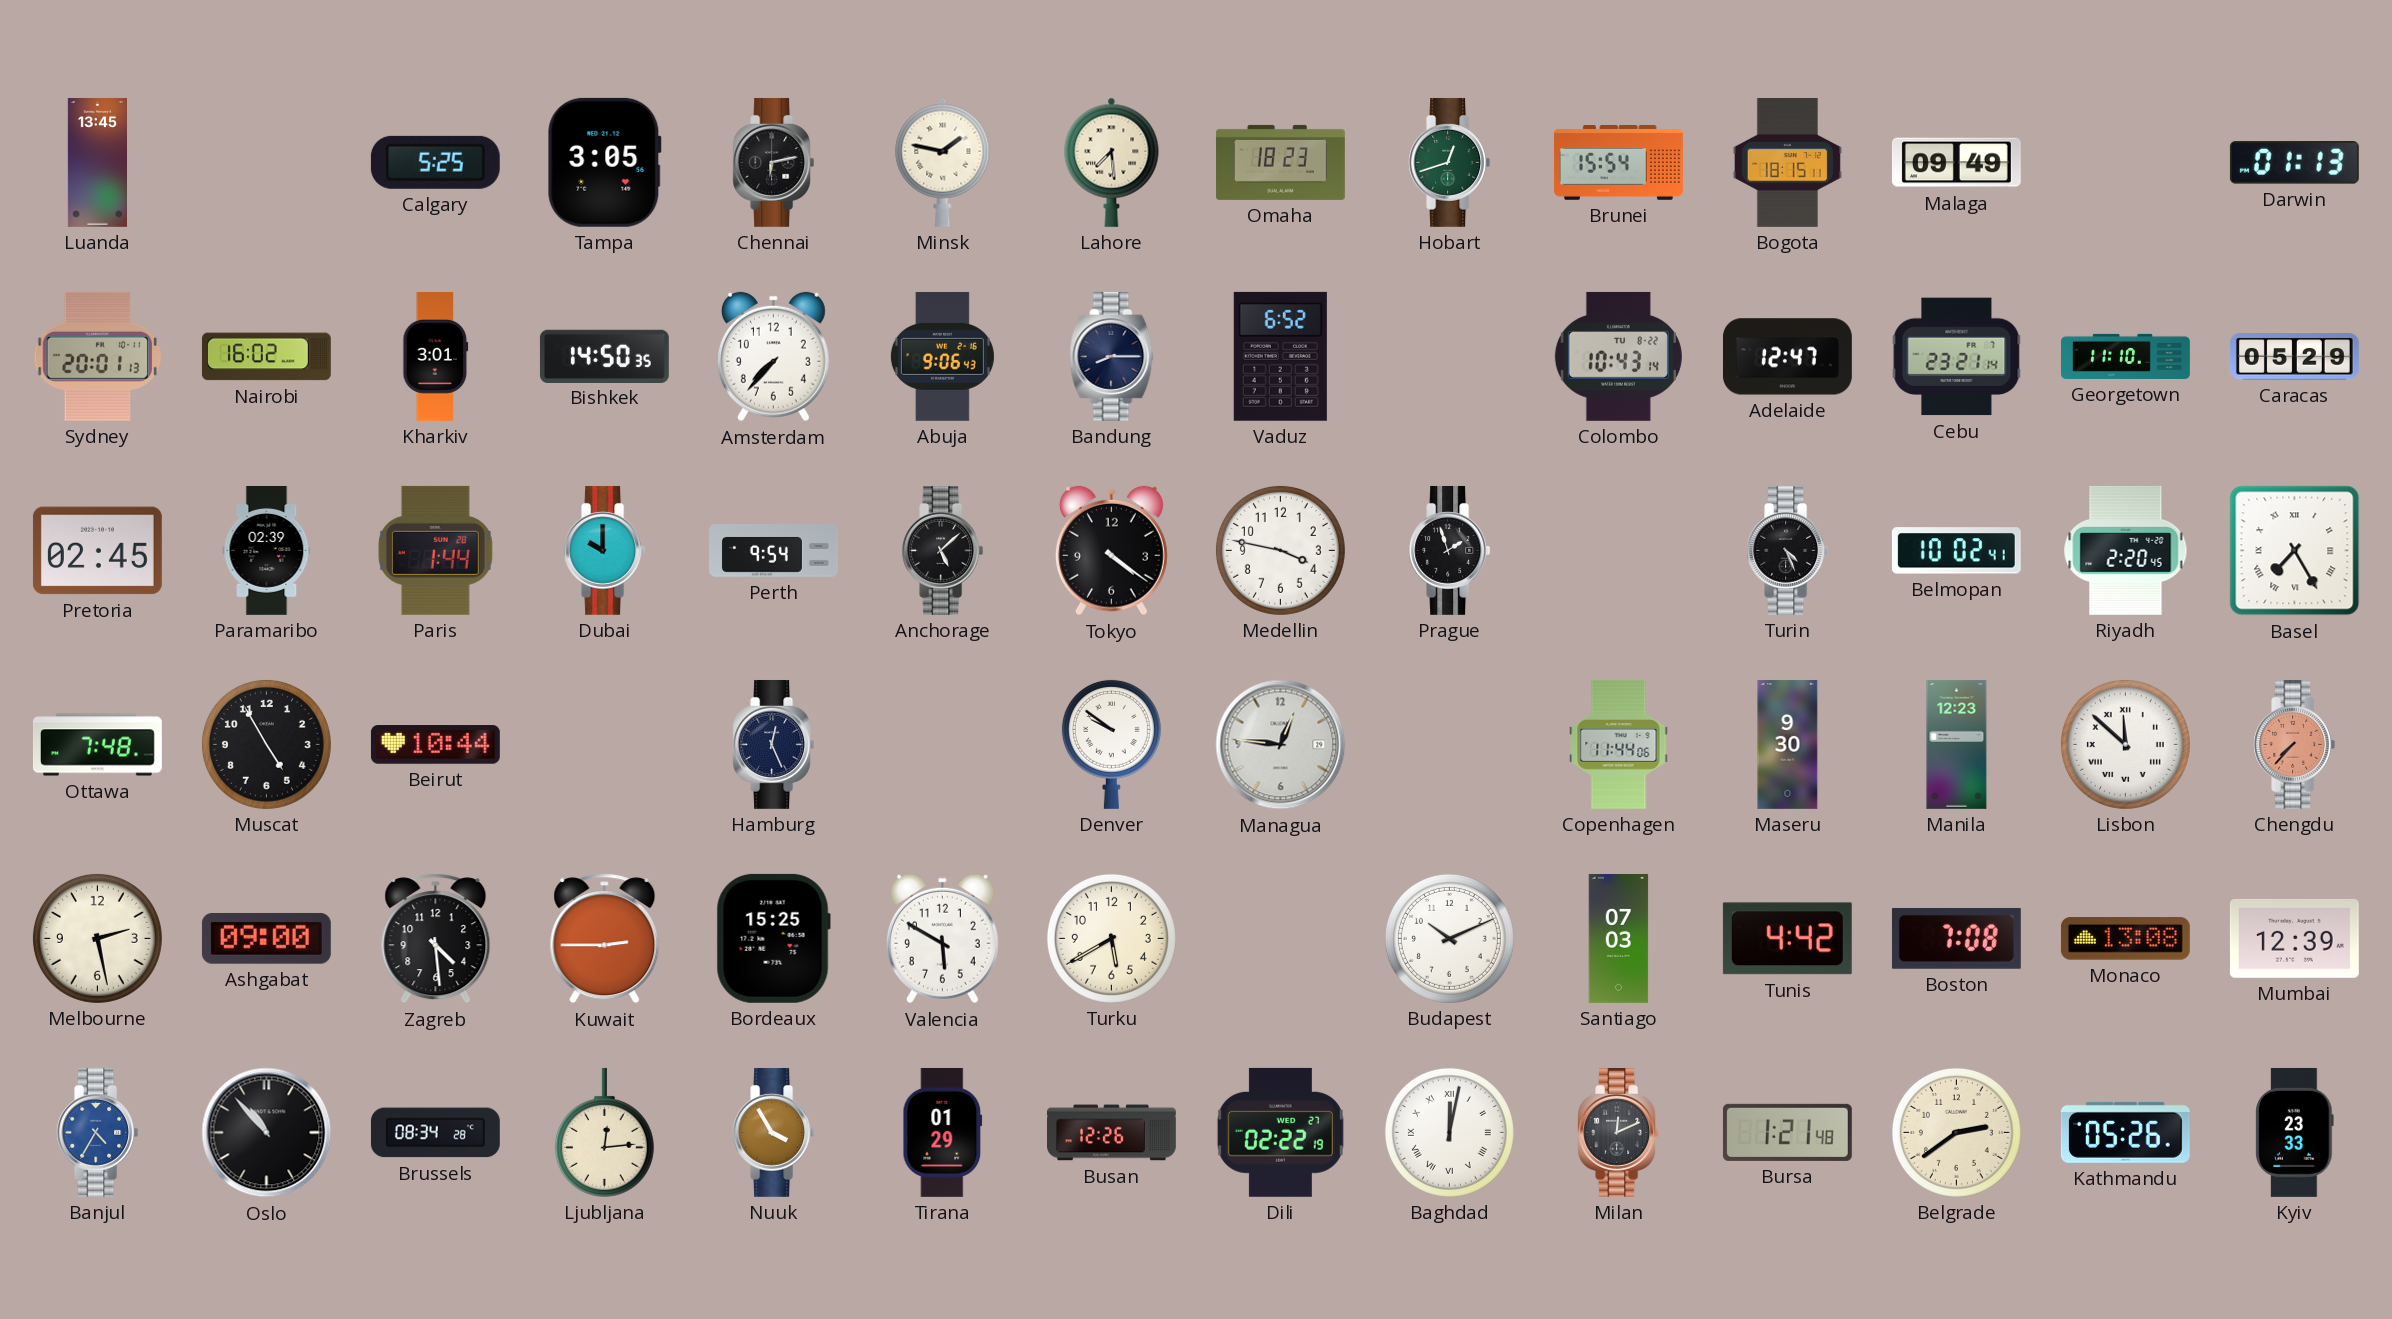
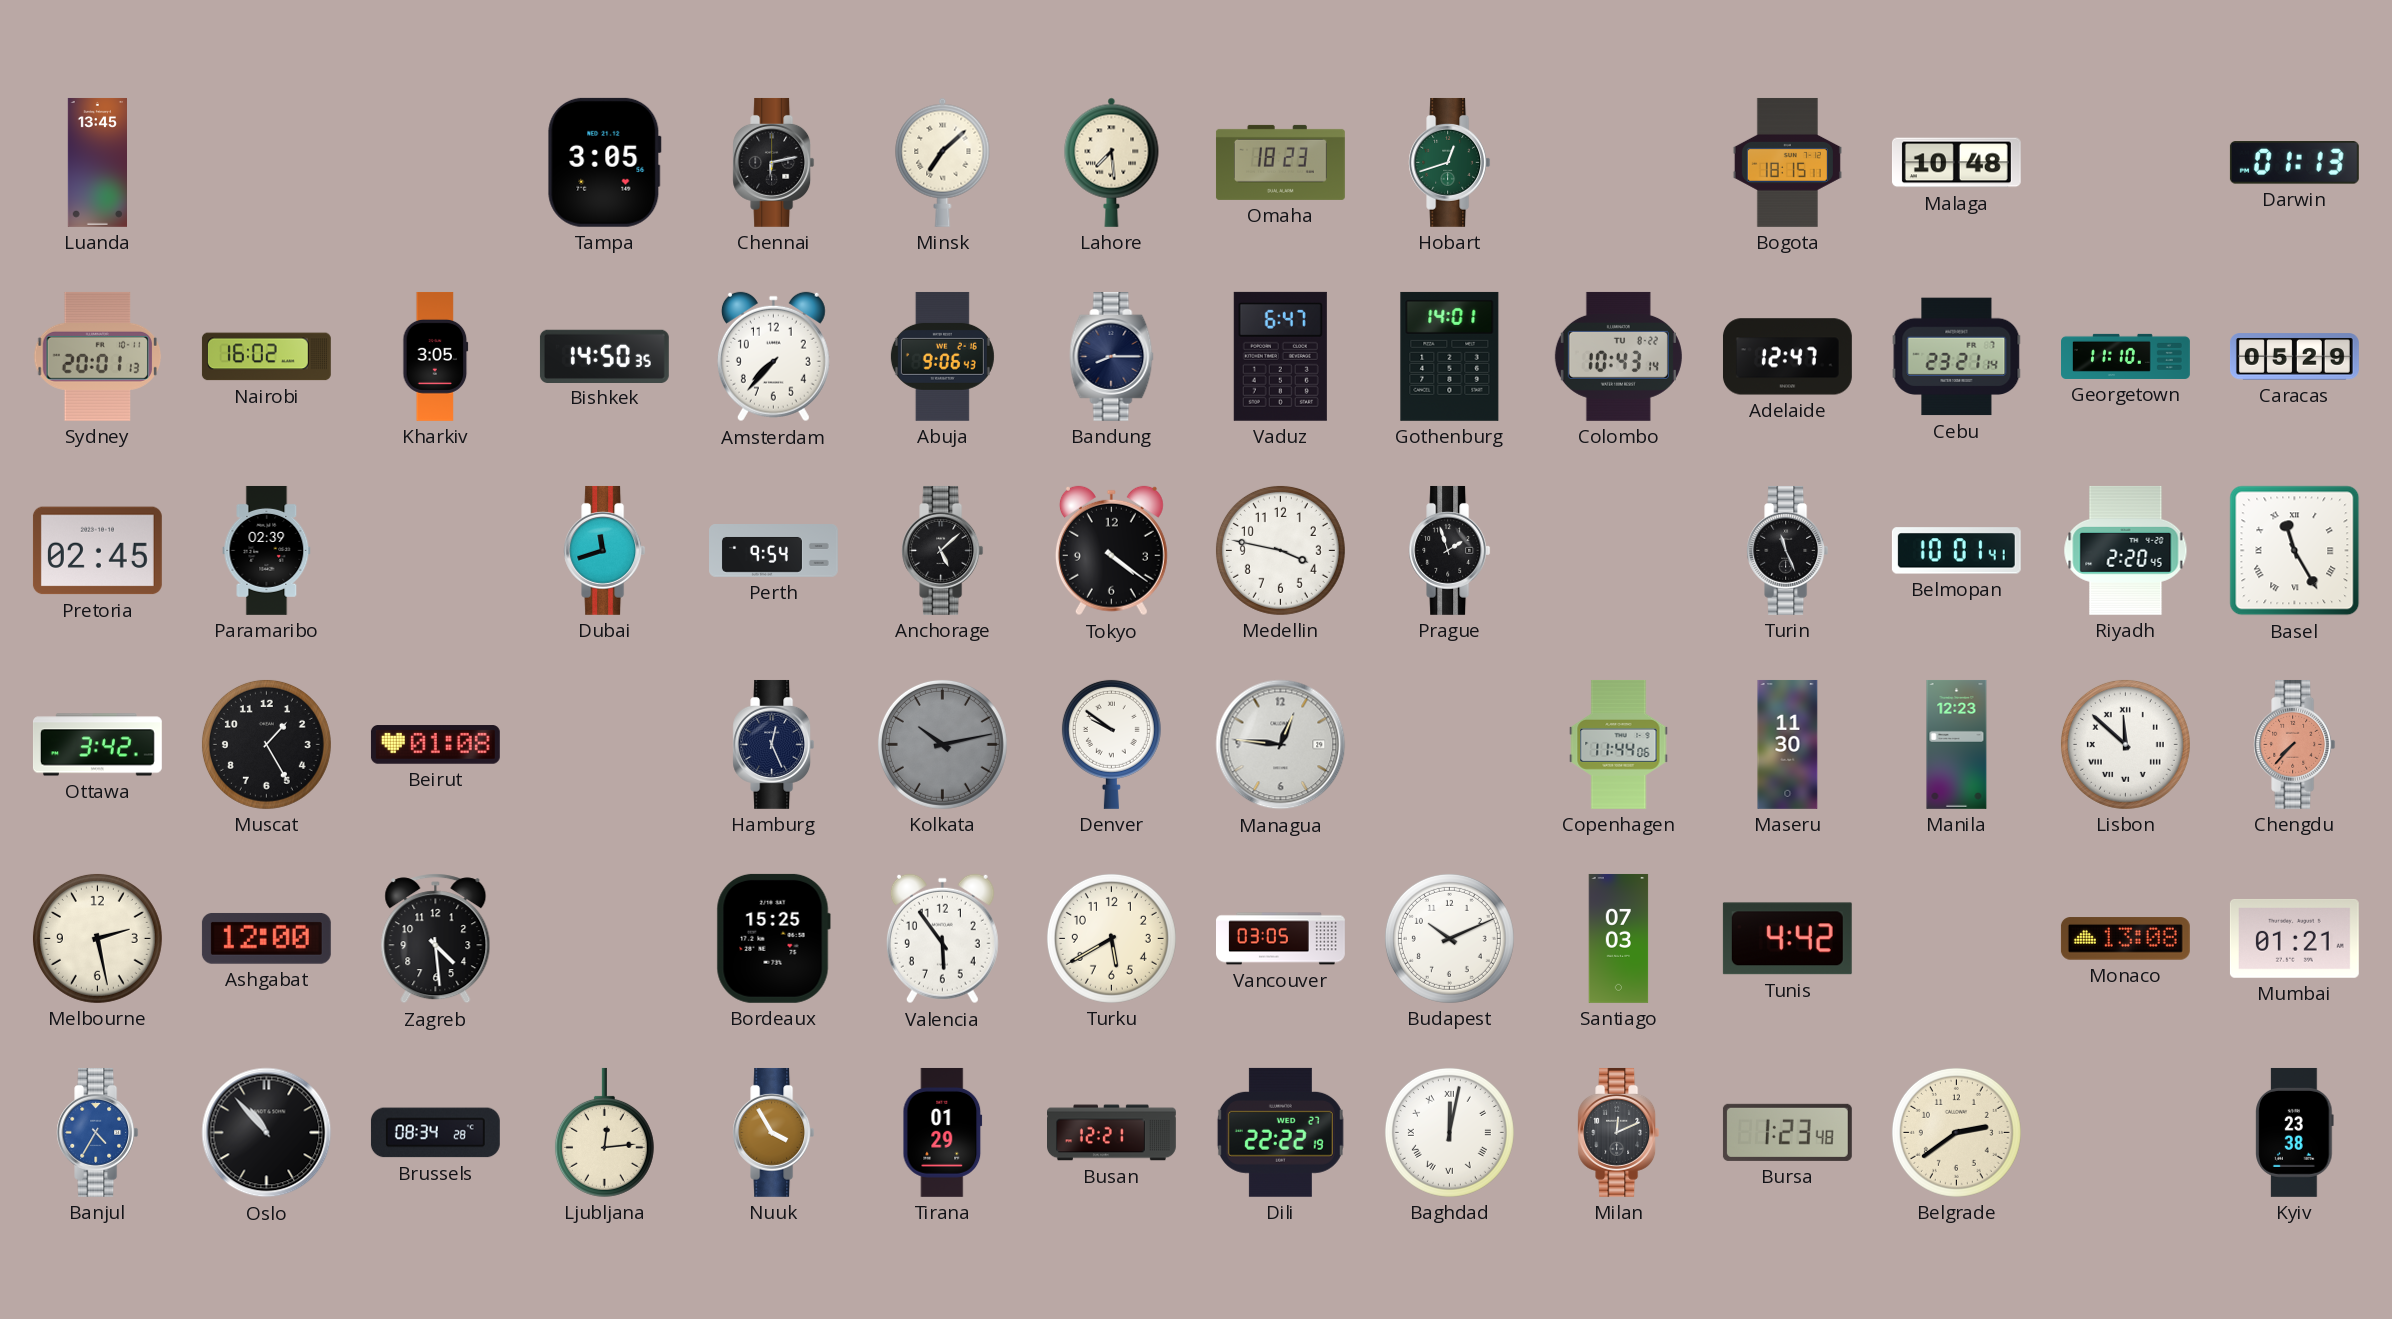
Calgary: 5:25 -> none
Minsk: 1:47 -> 7:08
Brunei: 15:54 -> none
Malaga: 09:49 -> 10:48
Kharkiv: 3:01 -> 3:05
Vaduz: 6:52 -> 6:47
Gothenburg: none -> 14:01
Paris: 1:44 -> none
Dubai: 10:00 -> 11:42
Turin: 4:26 -> 11:26
Belmopan: 10:02 -> 10:01
Basel: 7:25 -> 11:25
Ottawa: 7:48 -> 3:42
Muscat: 4:55 -> 1:25
Beirut: 10:44 -> 01:08
Kolkata: none -> 10:13
Maseru: 9:30 -> 11:30
Ashgabat: 09:00 -> 12:00
Kuwait: 2:45 -> none
Valencia: 5:50 -> 5:54
Vancouver: none -> 03:05
Boston: 7:08 -> none
Mumbai: 12:39 -> 01:21
Busan: 12:26 -> 12:21
Dili: 02:22 -> 22:22
Bursa: 1:21 -> 1:23
Kathmandu: 05:26 -> none
Kyiv: 23:33 -> 23:38
